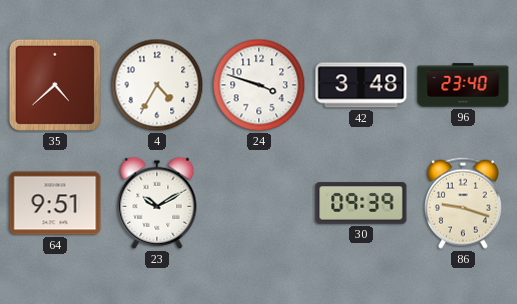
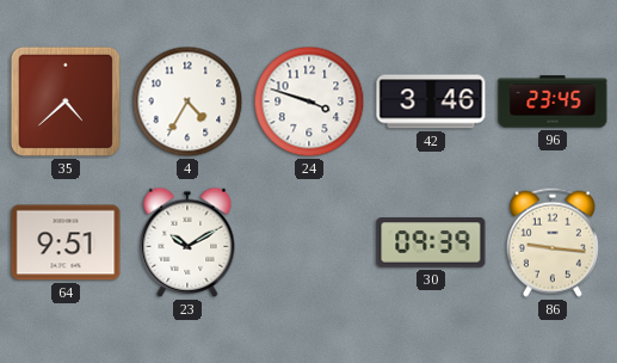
42: 3:48 -> 3:46
96: 23:40 -> 23:45
86: 9:18 -> 9:16
